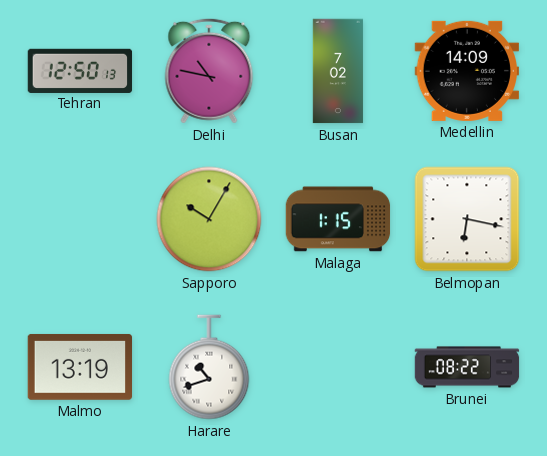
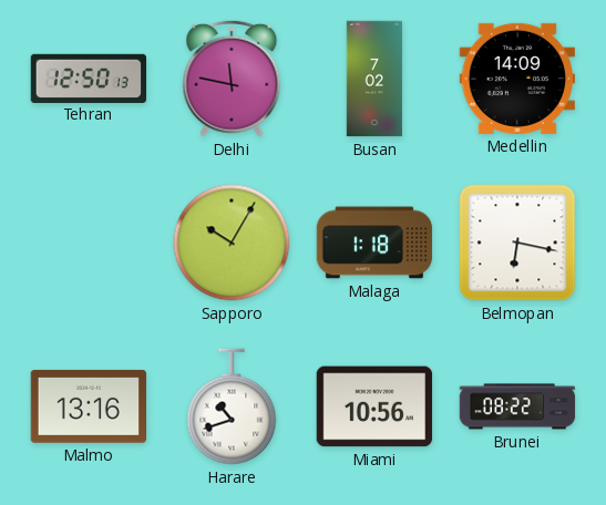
Delhi: 10:47 -> 11:47
Malaga: 1:15 -> 1:18
Malmo: 13:19 -> 13:16
Miami: none -> 10:56
